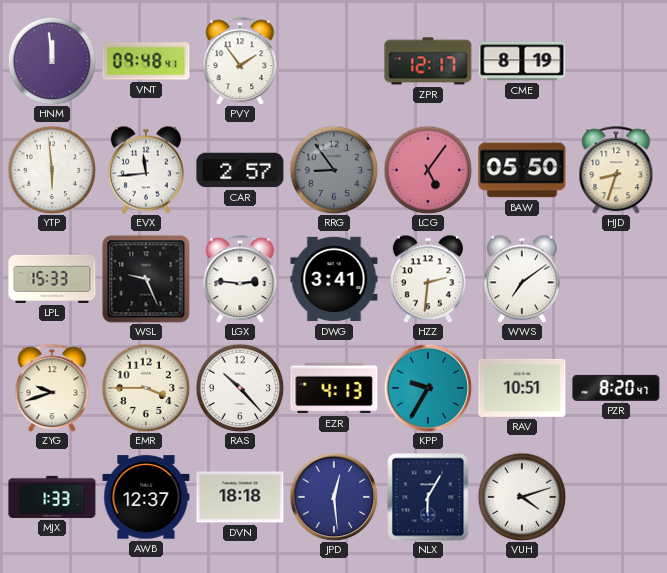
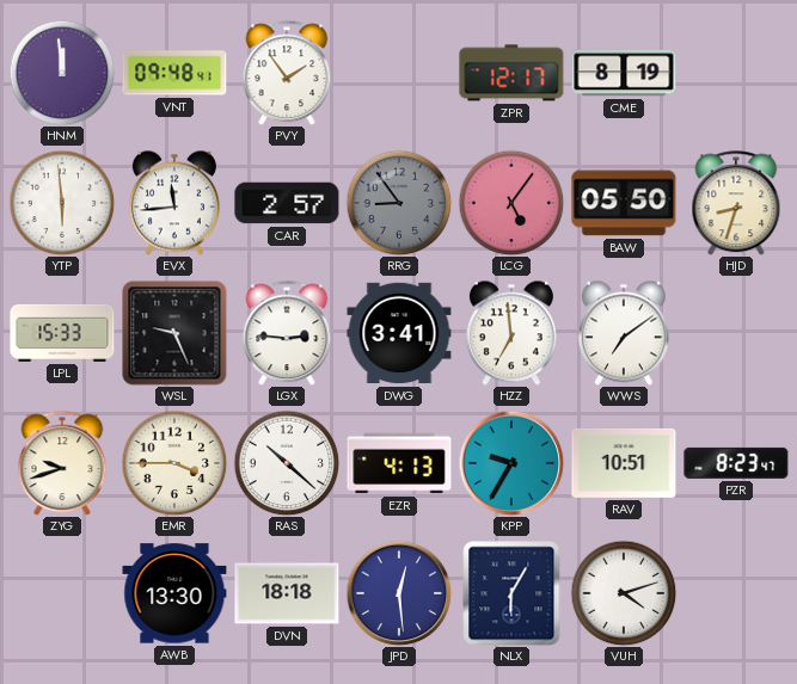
HZZ: 2:31 -> 6:59
RAS: 10:23 -> 10:22
PZR: 8:20 -> 8:23
MJX: 1:33 -> none
AWB: 12:37 -> 13:30
